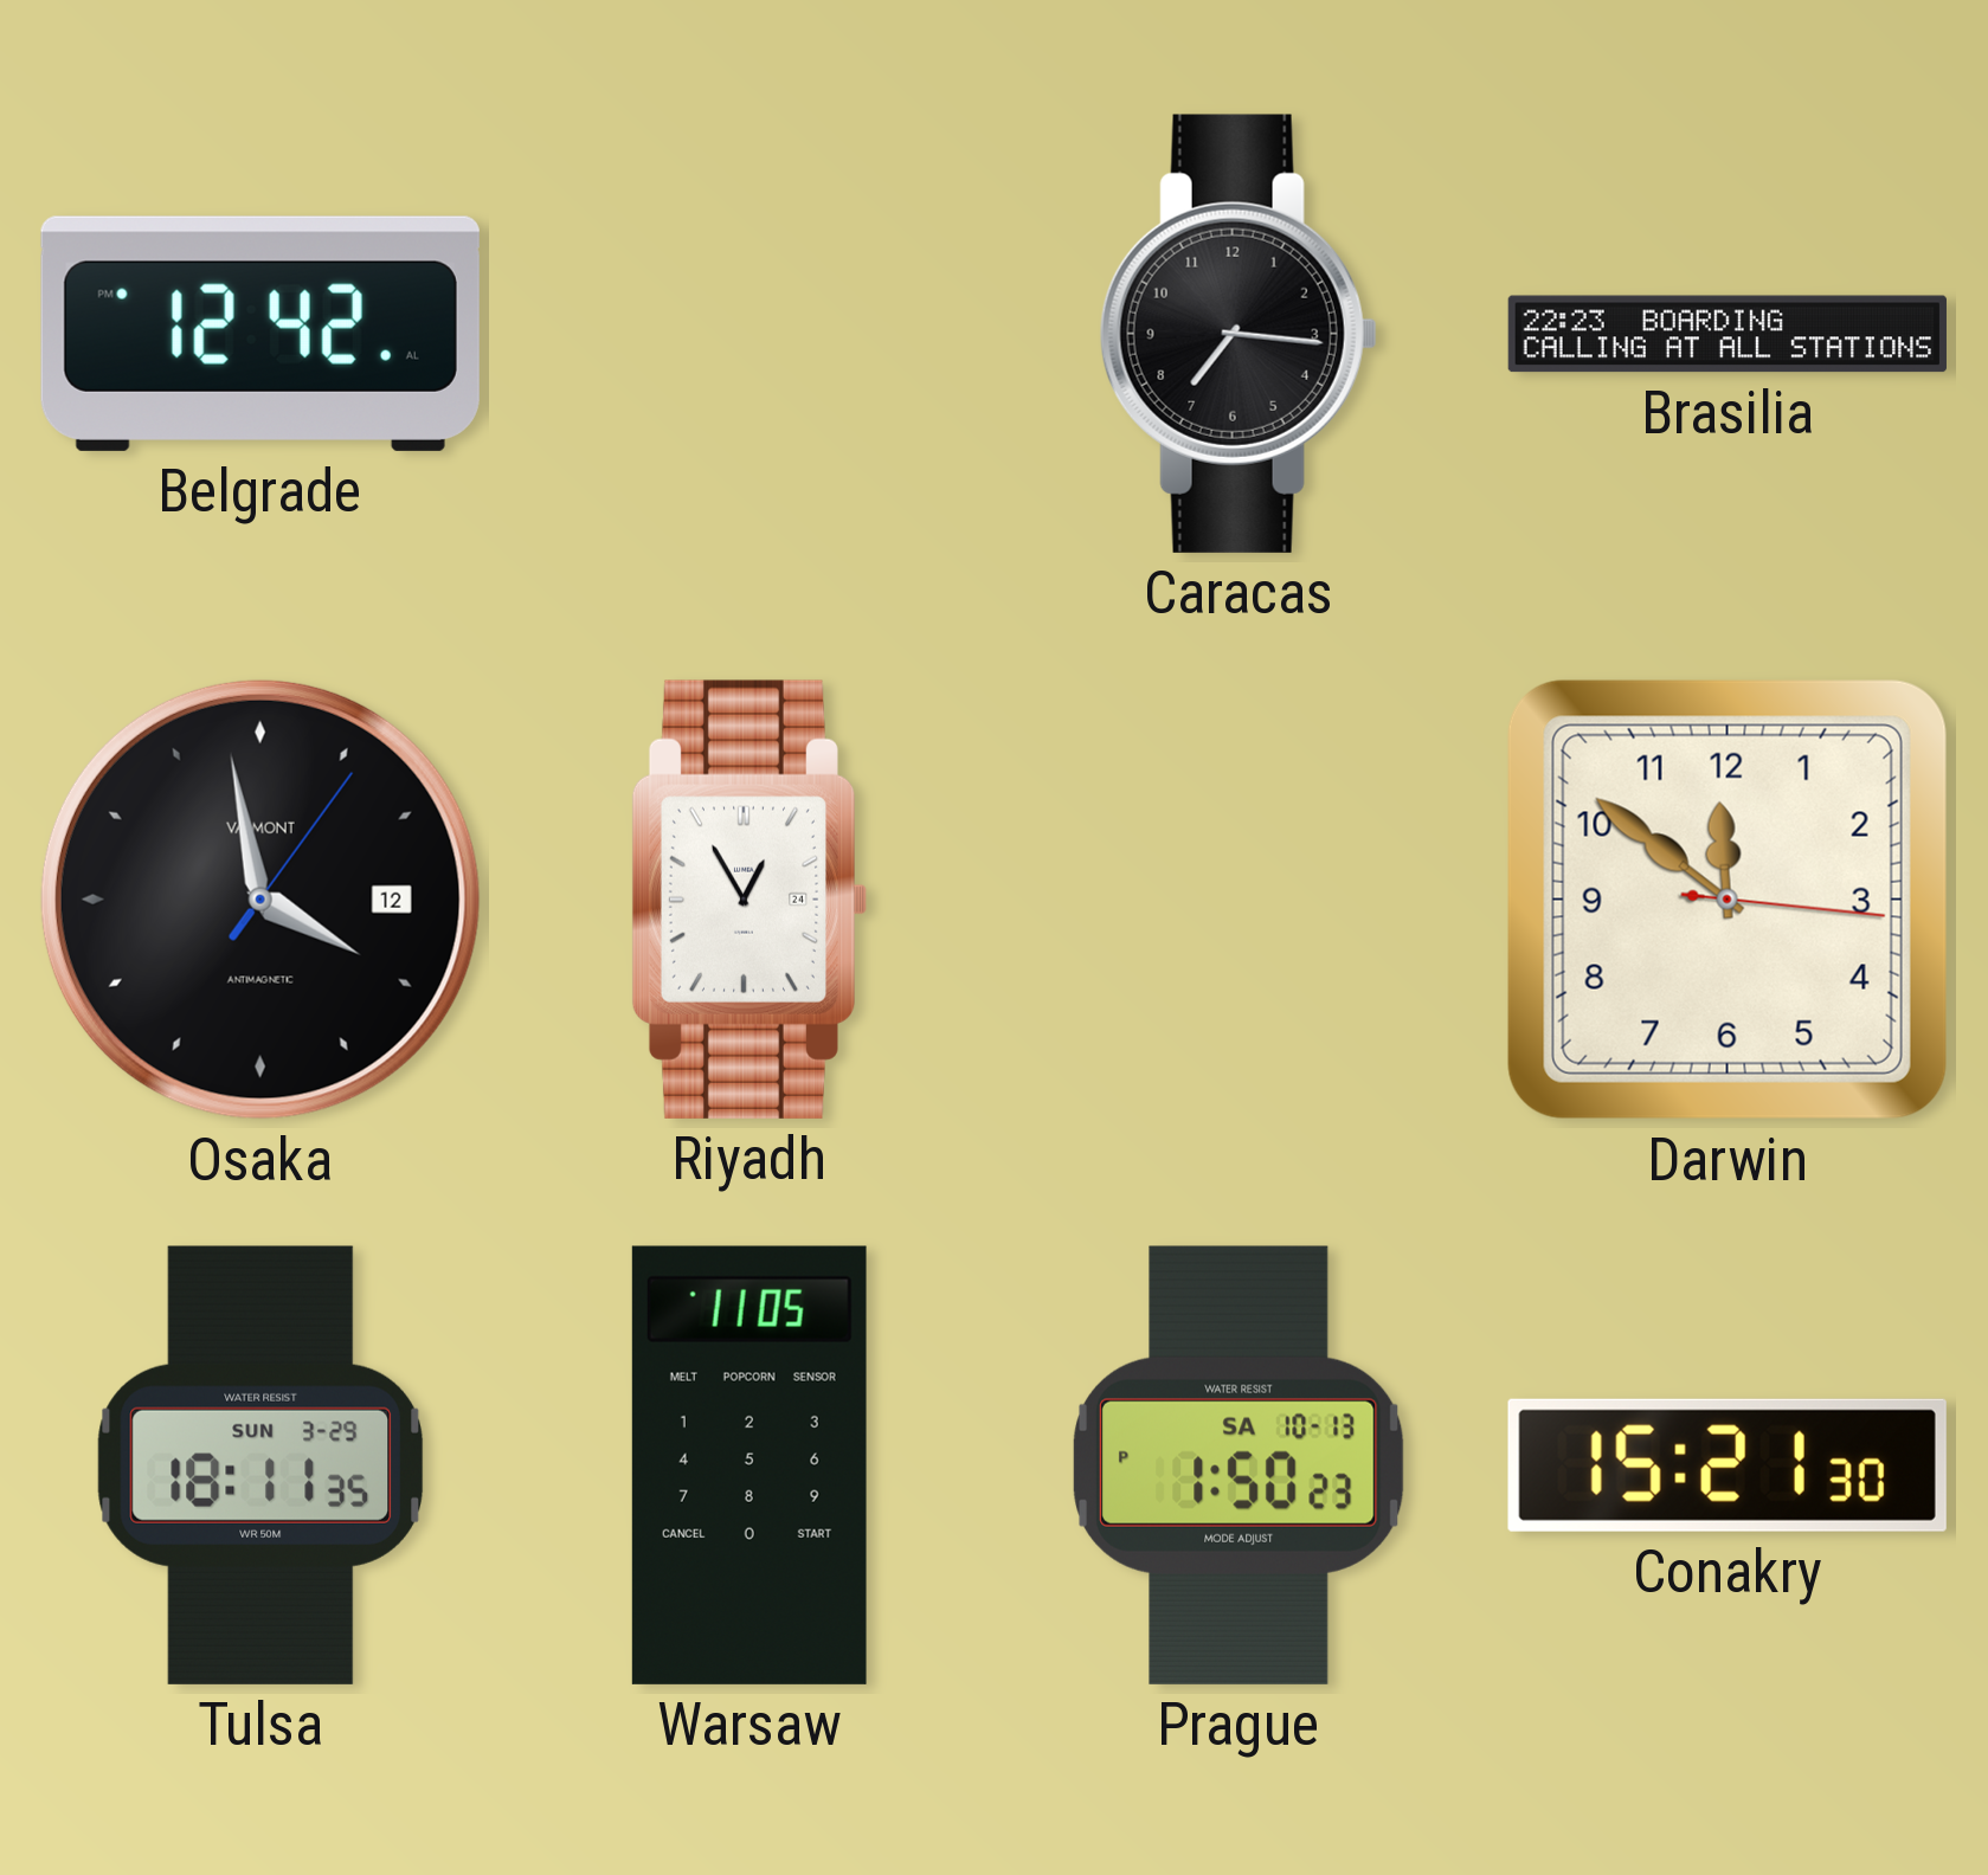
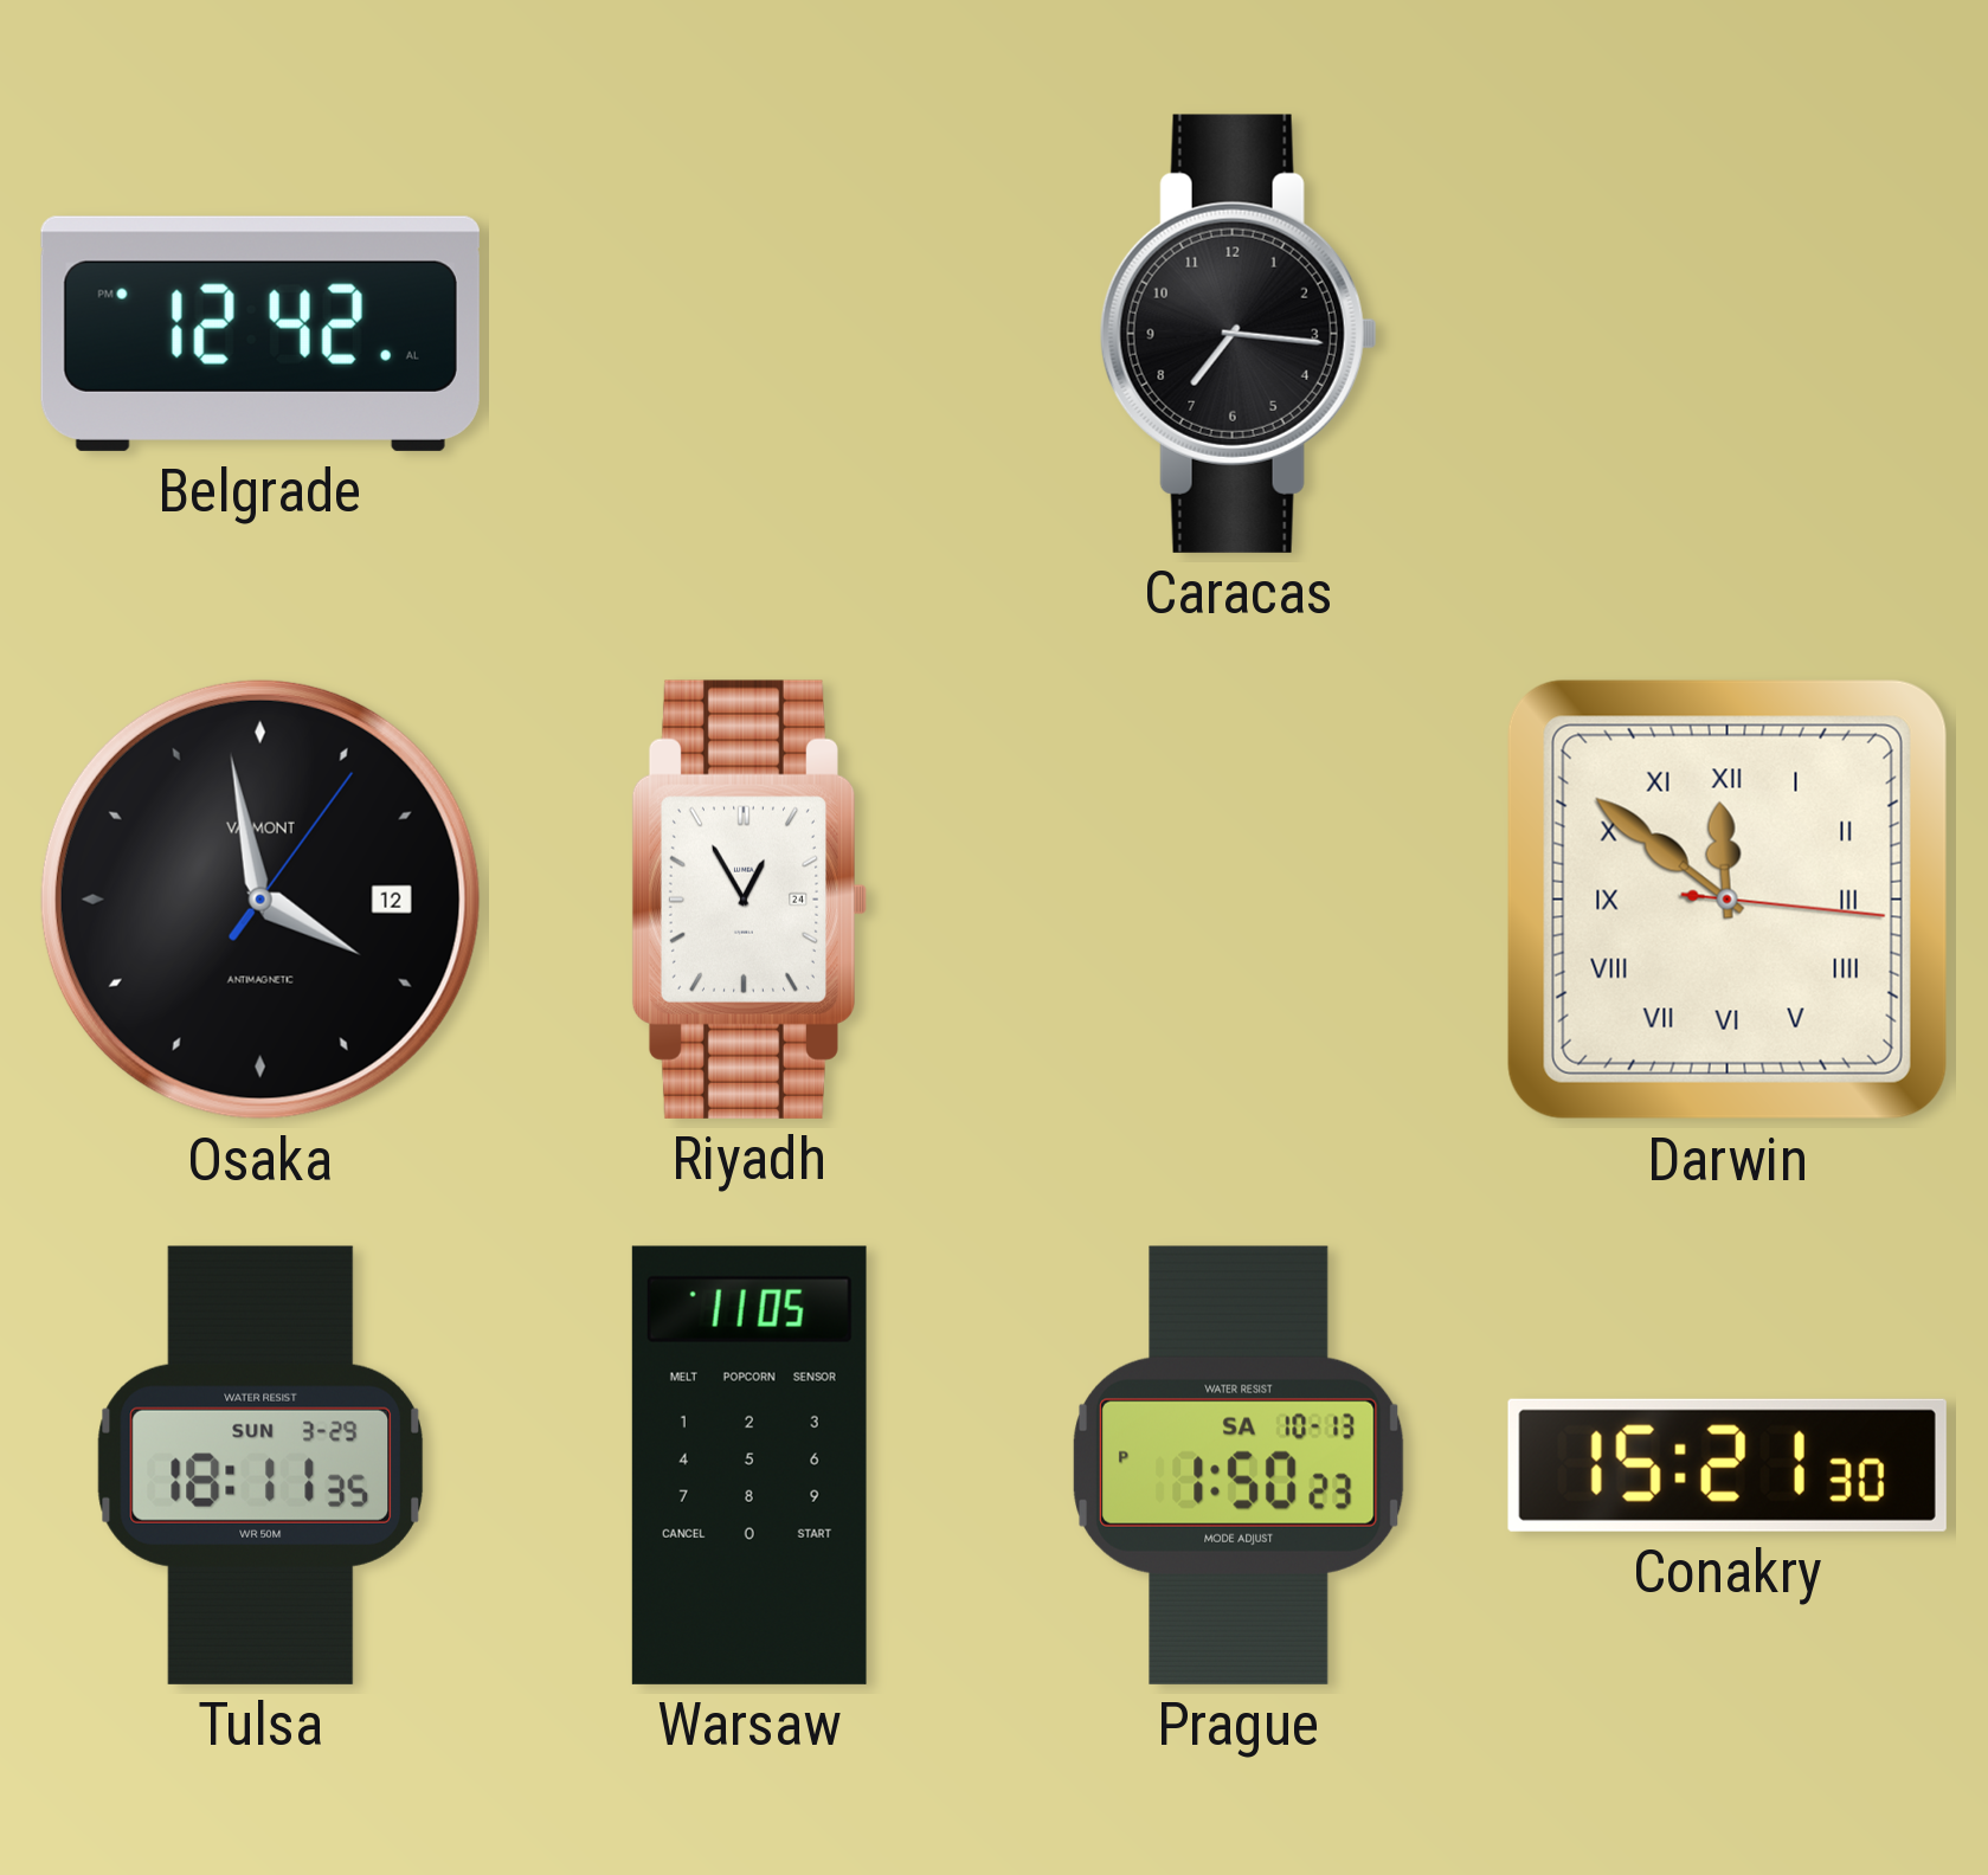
Brasilia: 22:23 -> none
Darwin numerals: Arabic -> Roman
